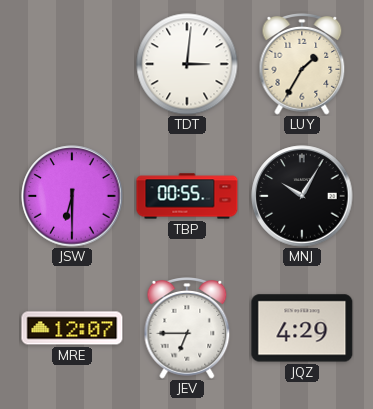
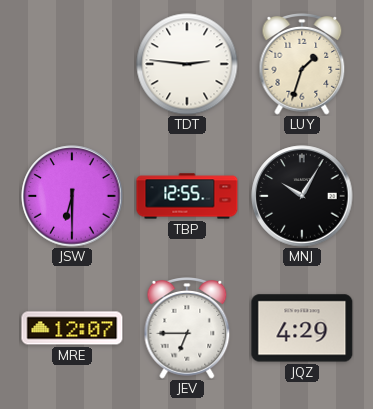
TDT: 3:01 -> 2:46
LUY: 1:35 -> 1:33
TBP: 00:55 -> 12:55
